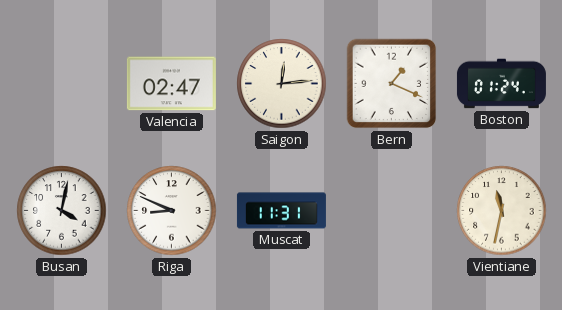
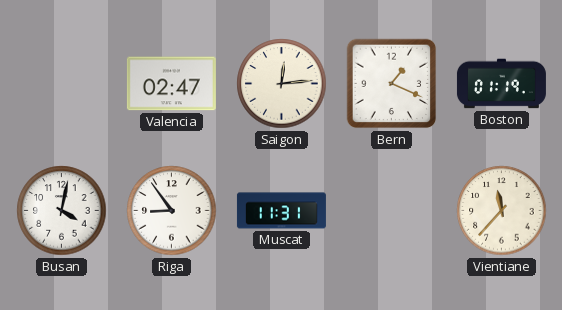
Boston: 01:24 -> 01:19
Riga: 8:49 -> 8:54
Vientiane: 11:32 -> 11:37
